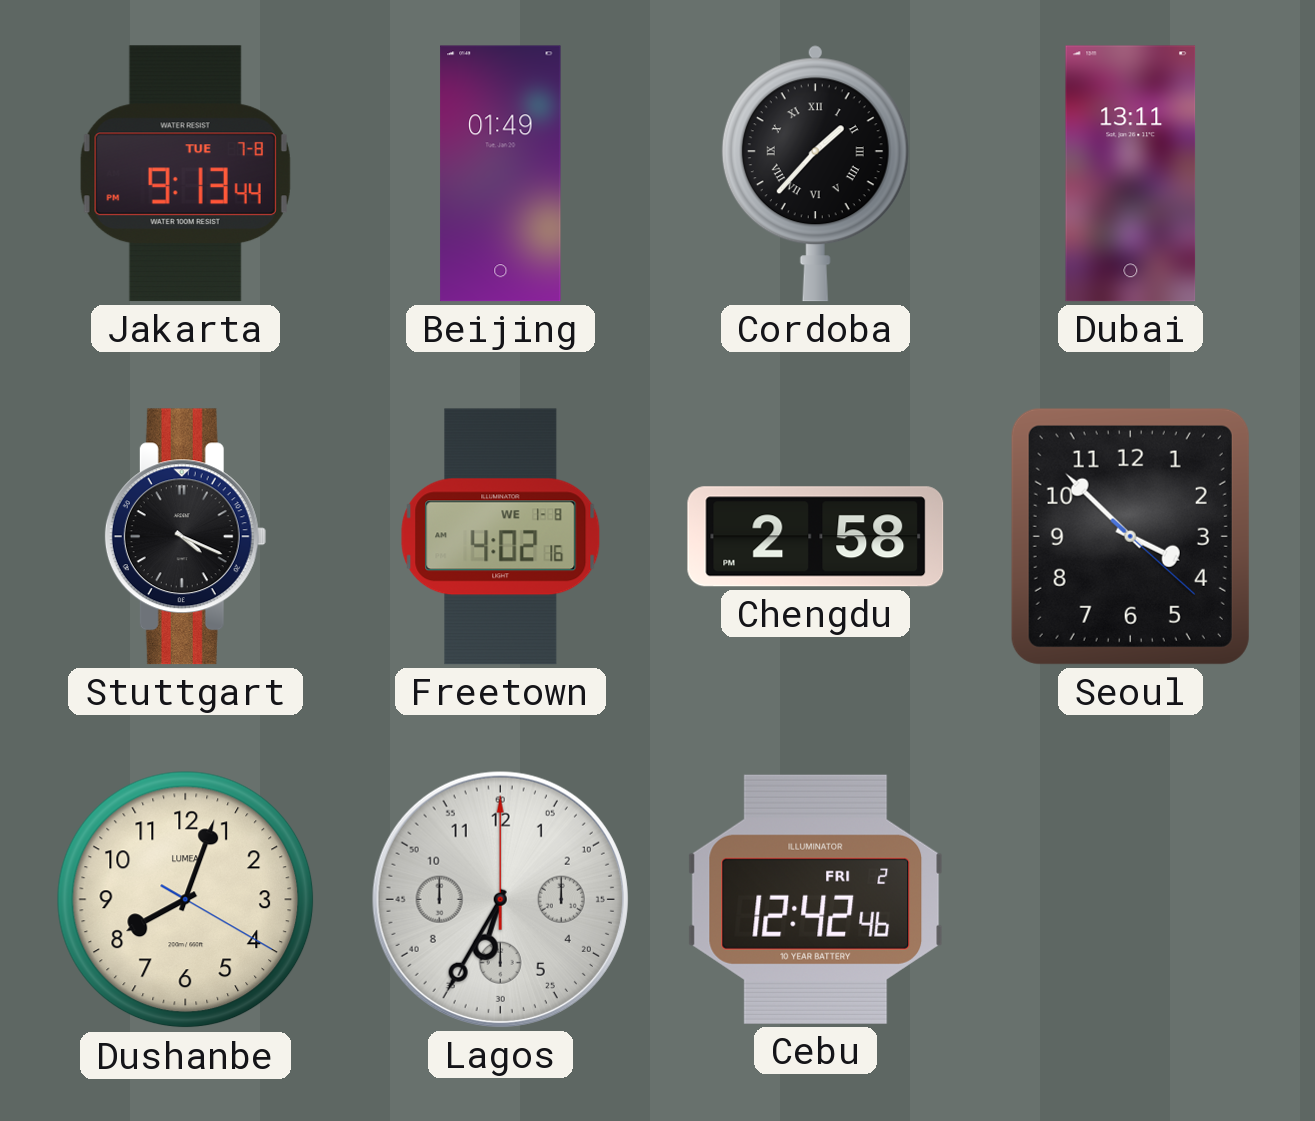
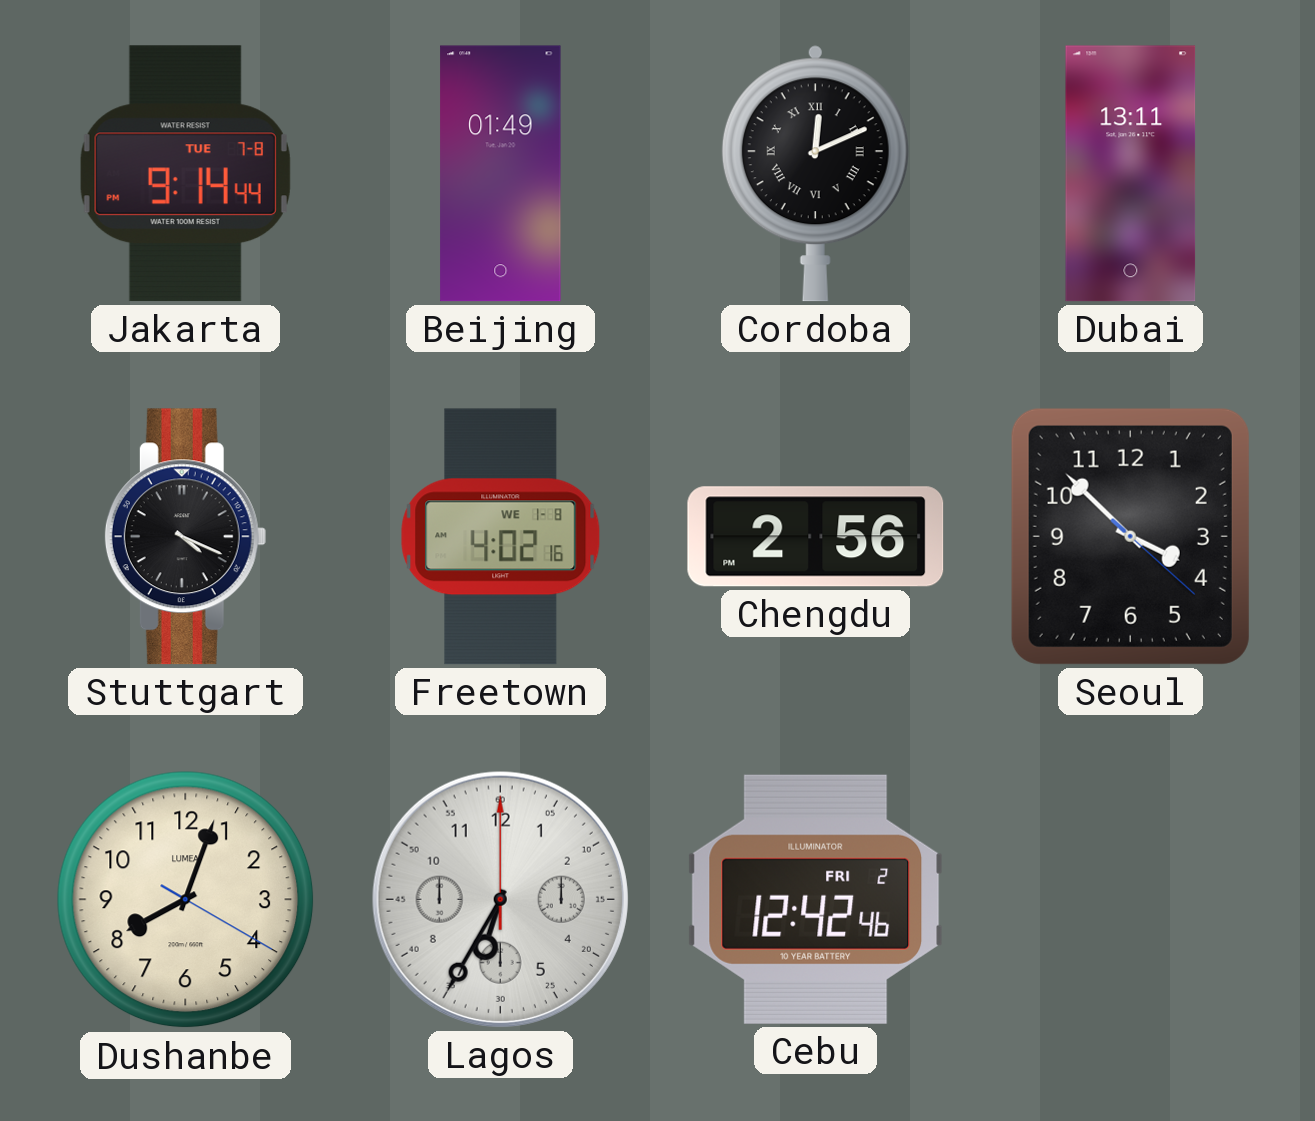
Jakarta: 9:13 -> 9:14
Cordoba: 1:37 -> 12:11
Chengdu: 2:58 -> 2:56
